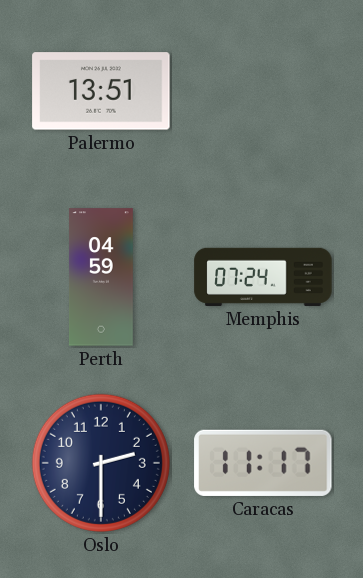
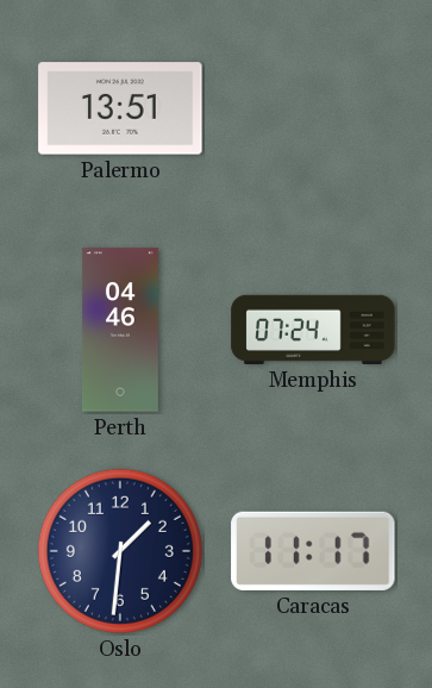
Perth: 04:59 -> 04:46
Oslo: 2:30 -> 1:31
